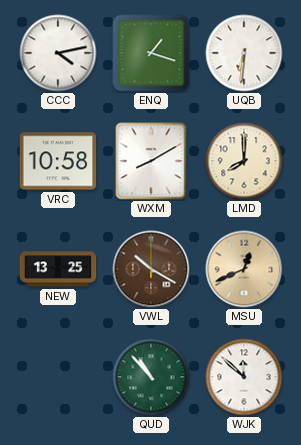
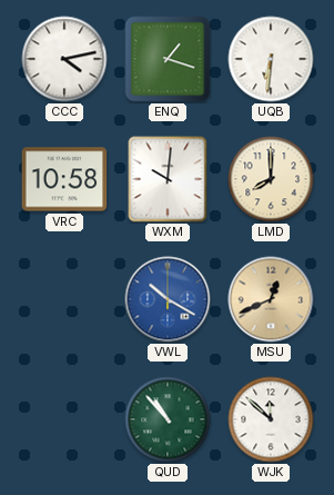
WXM: 8:10 -> 10:01
NEW: 13:25 -> none
VWL dial: brown -> blue
